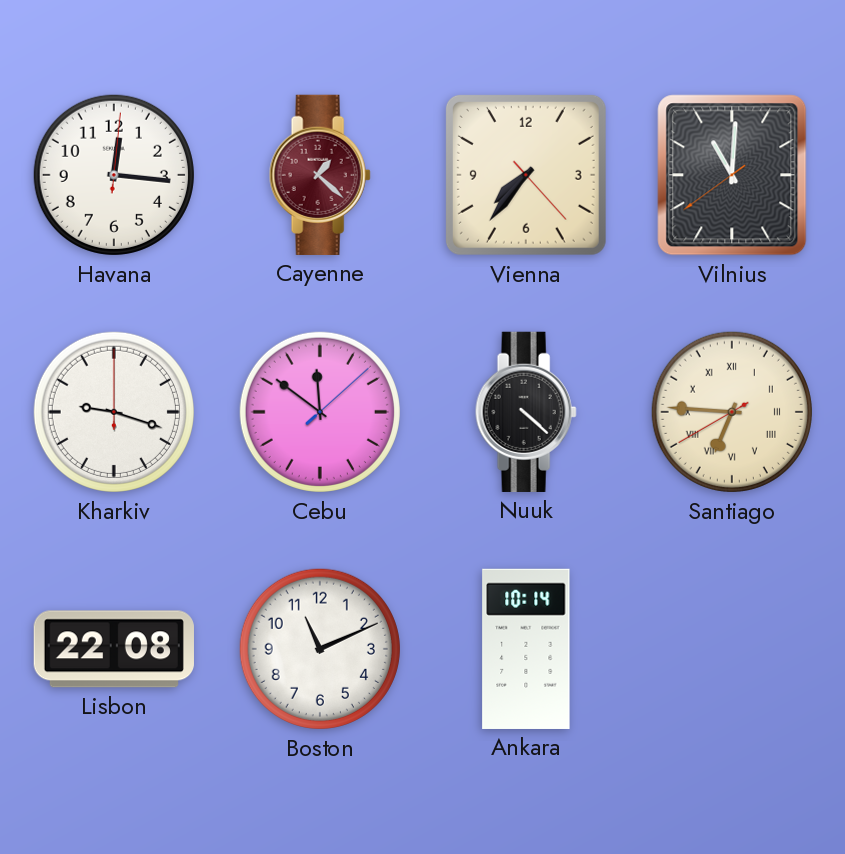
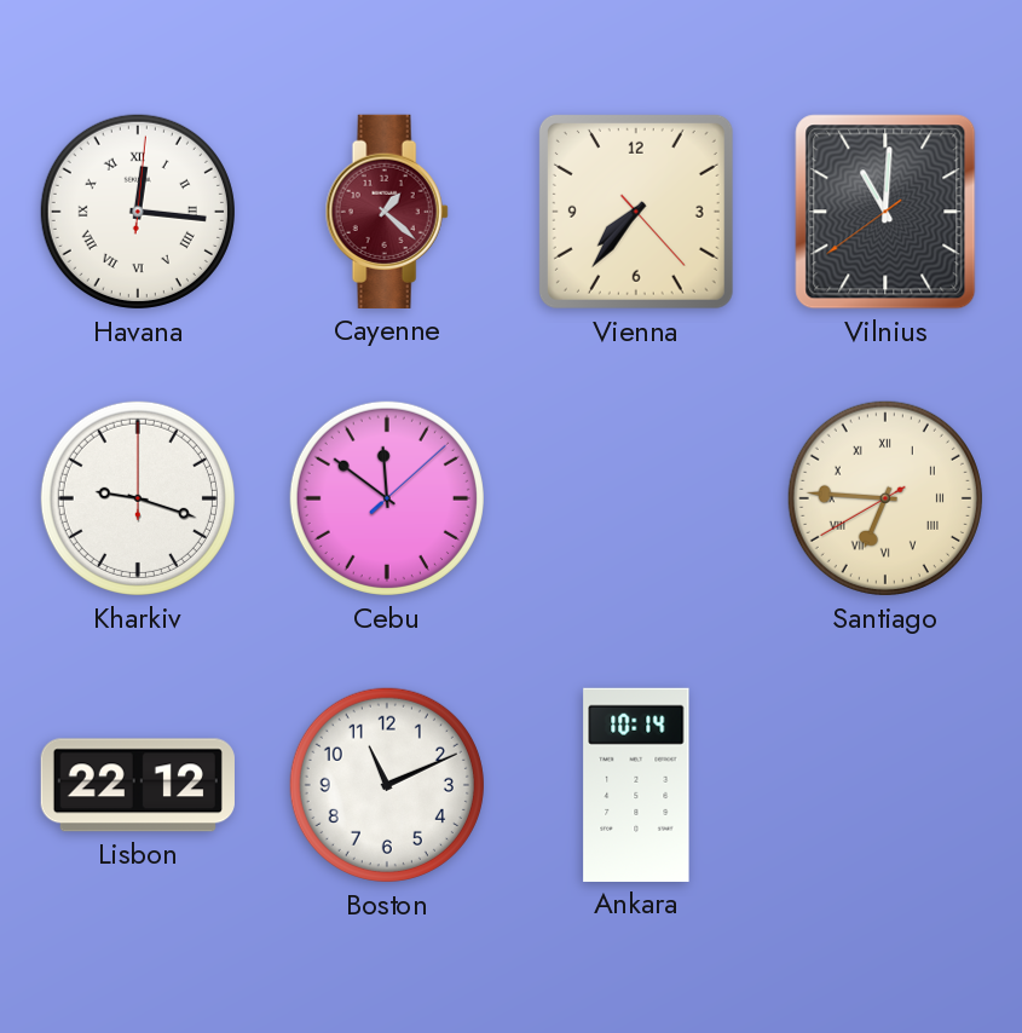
Havana numerals: Arabic -> Roman
Nuuk: 4:22 -> none
Lisbon: 22:08 -> 22:12
